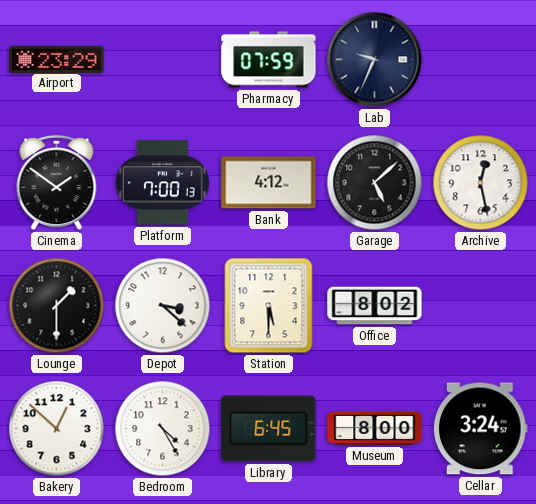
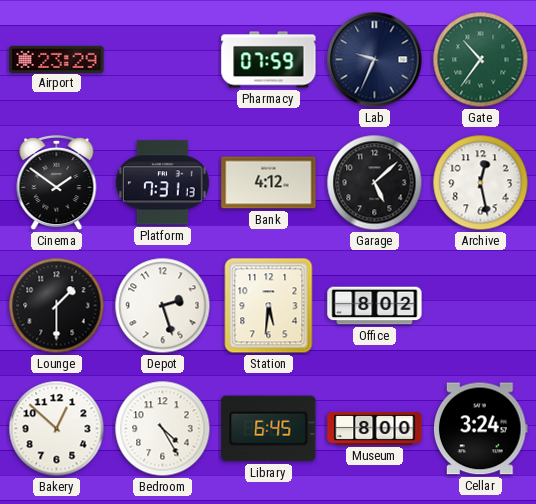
Gate: none -> 10:36
Platform: 7:00 -> 7:31
Depot: 3:22 -> 2:27
Station: 5:30 -> 5:31
